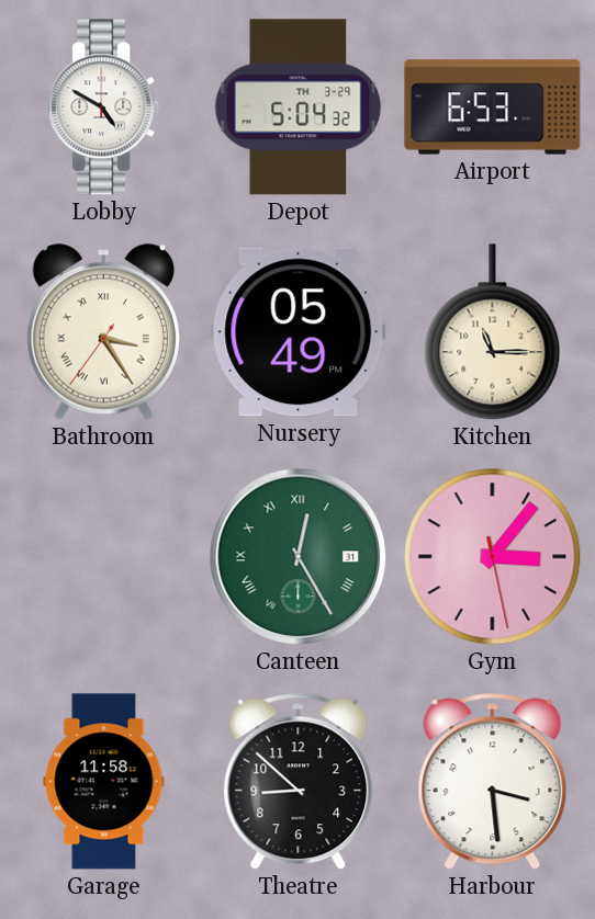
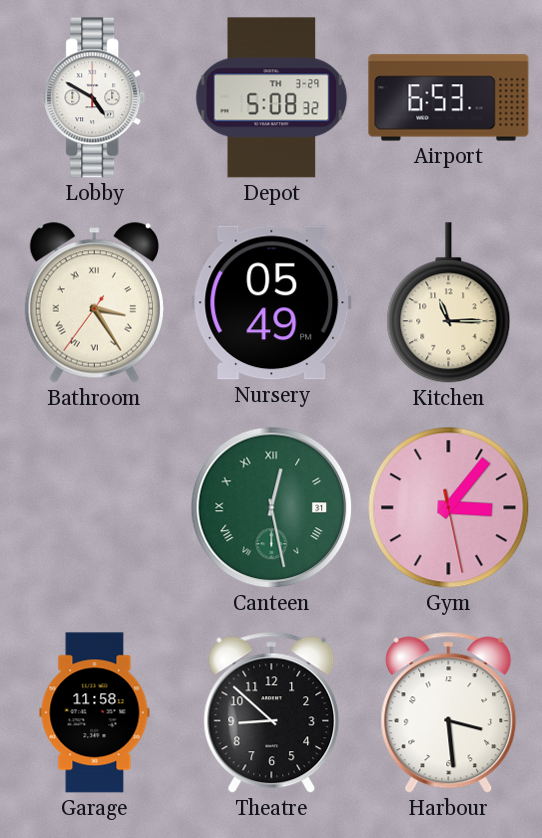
Depot: 5:04 -> 5:08
Canteen: 12:25 -> 12:28
